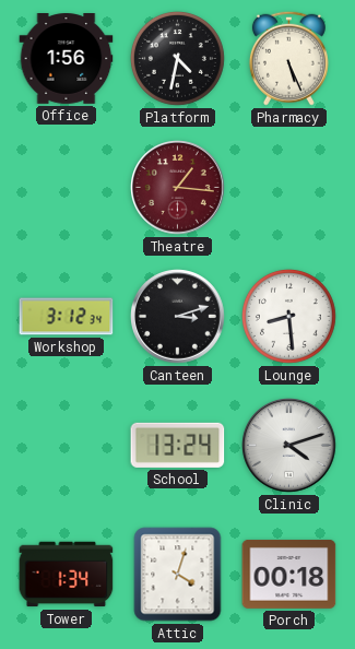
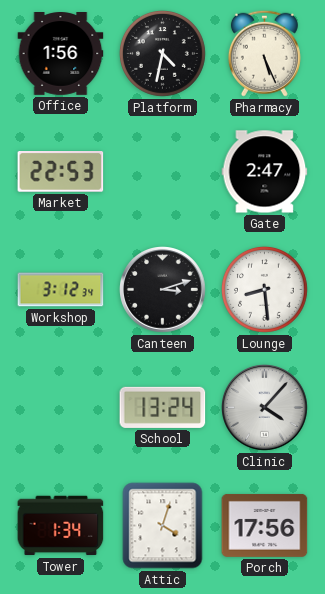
Market: none -> 22:53
Theatre: 1:16 -> none
Gate: none -> 2:47
Clinic: 4:12 -> 4:07
Porch: 00:18 -> 17:56
